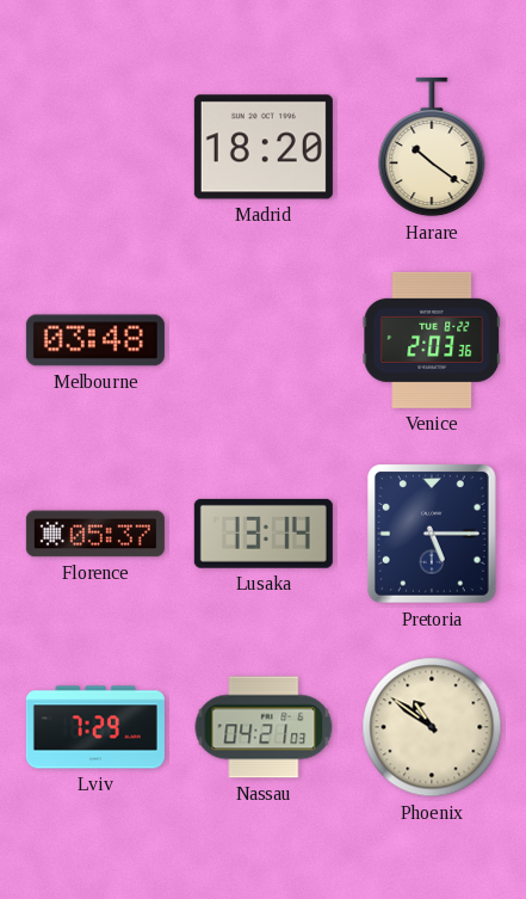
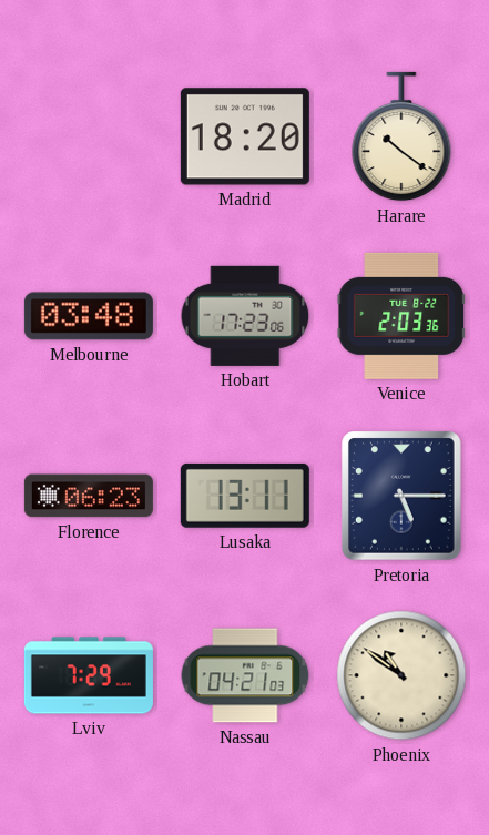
Hobart: none -> 17:23
Florence: 05:37 -> 06:23
Lusaka: 13:14 -> 13:11
